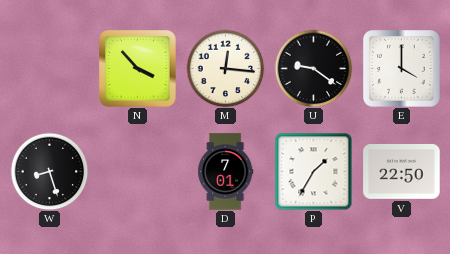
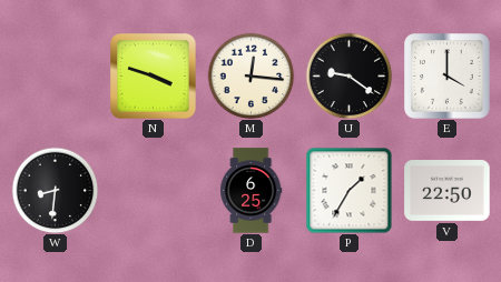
N: 3:53 -> 3:48
W: 8:27 -> 8:31
D: 7:01 -> 6:25
